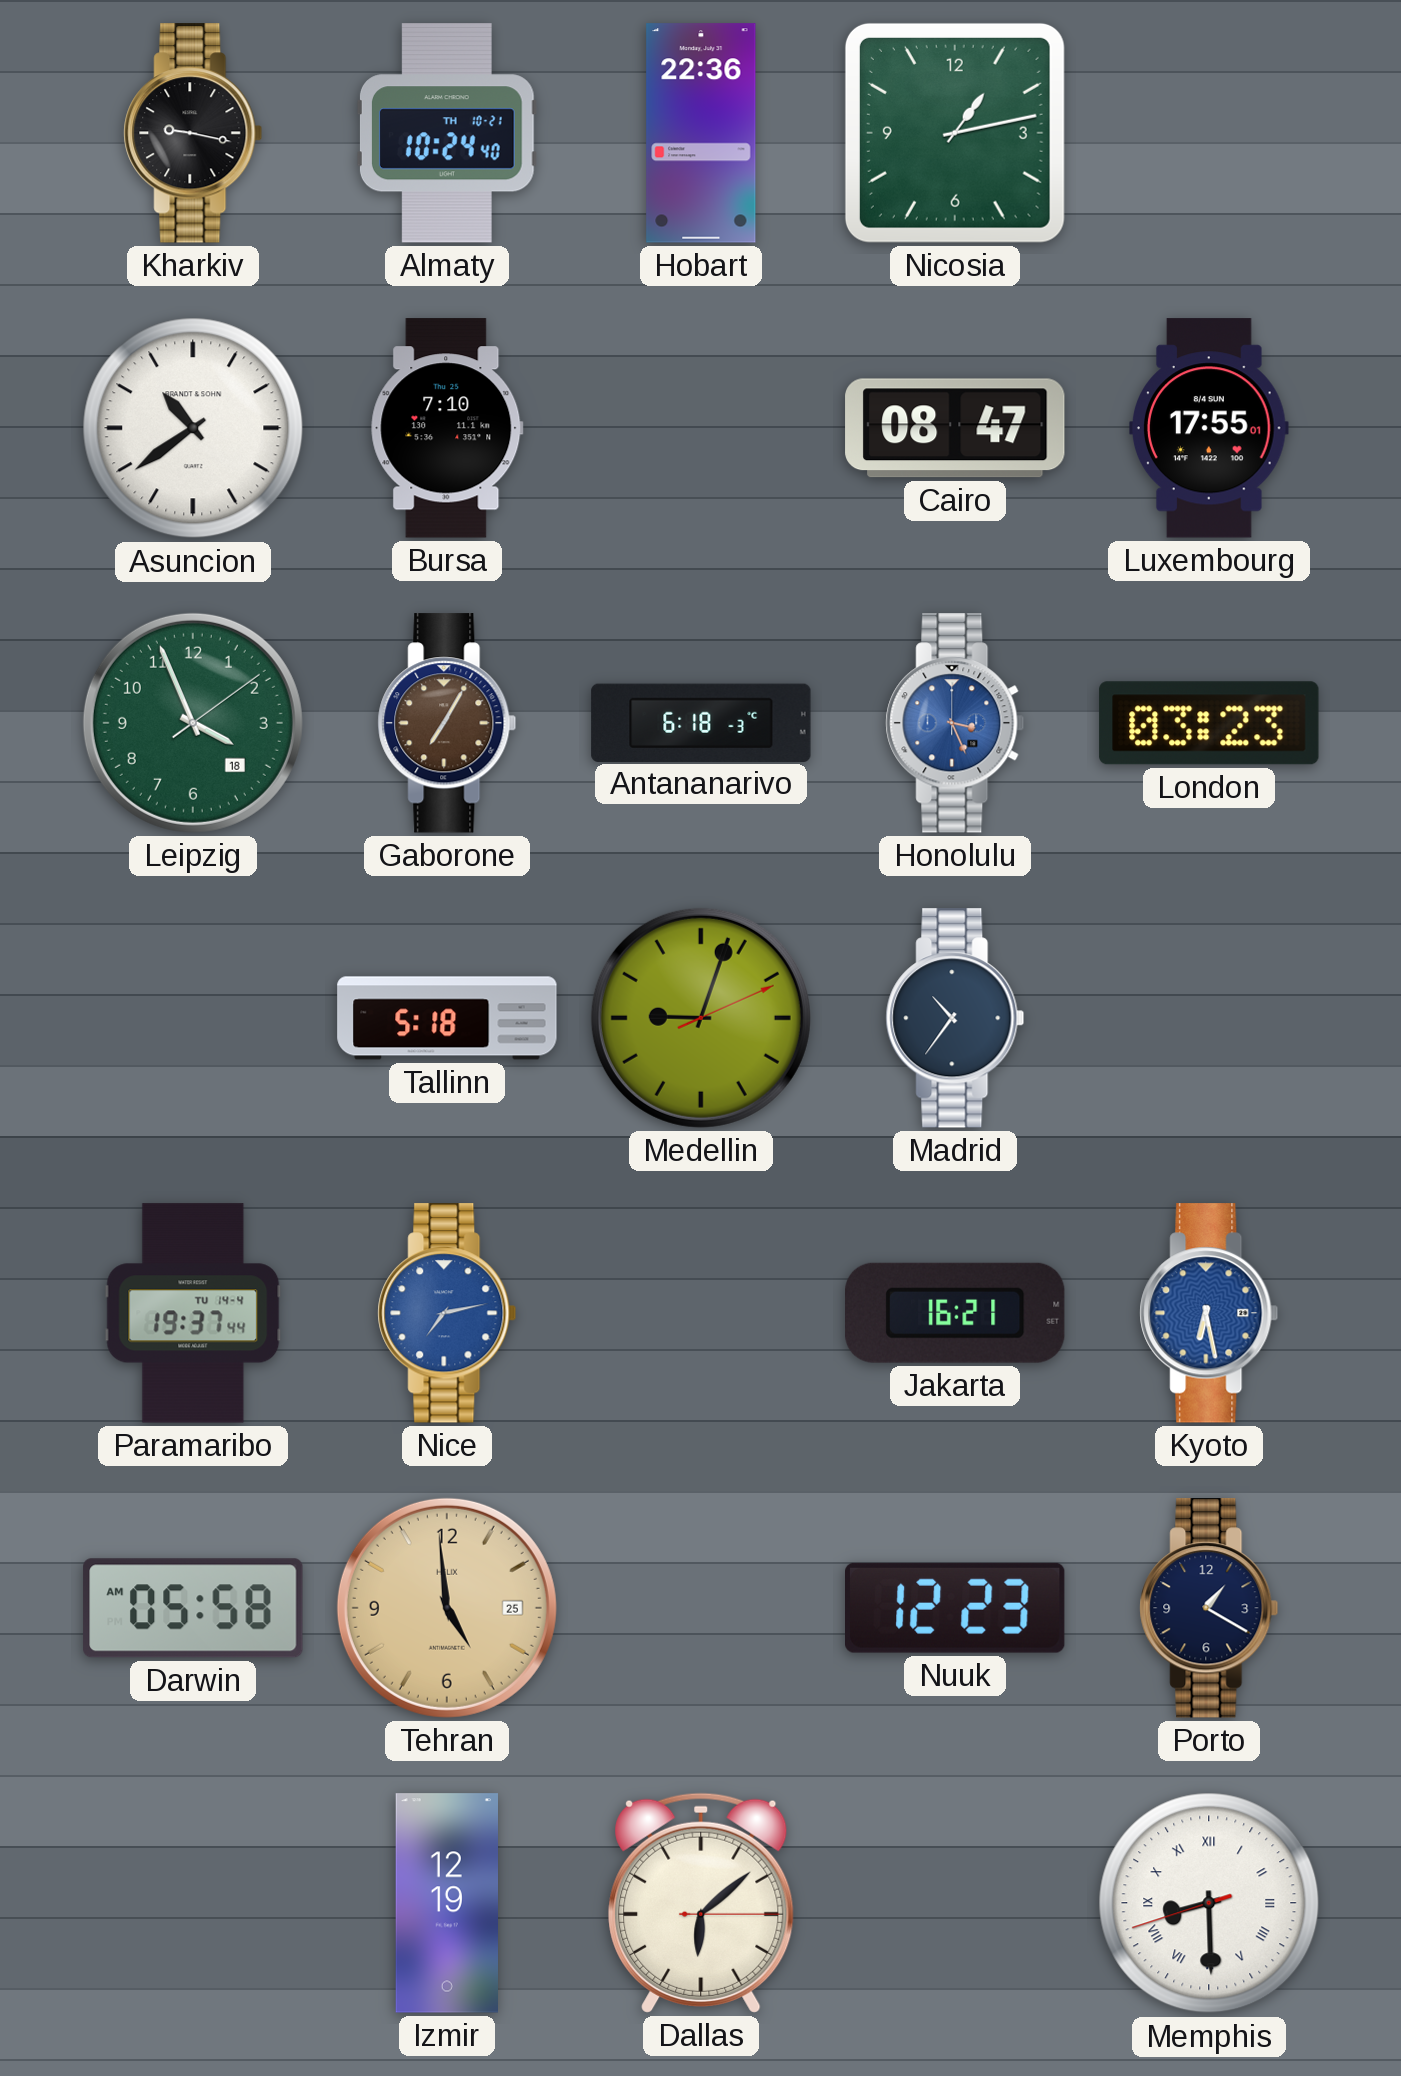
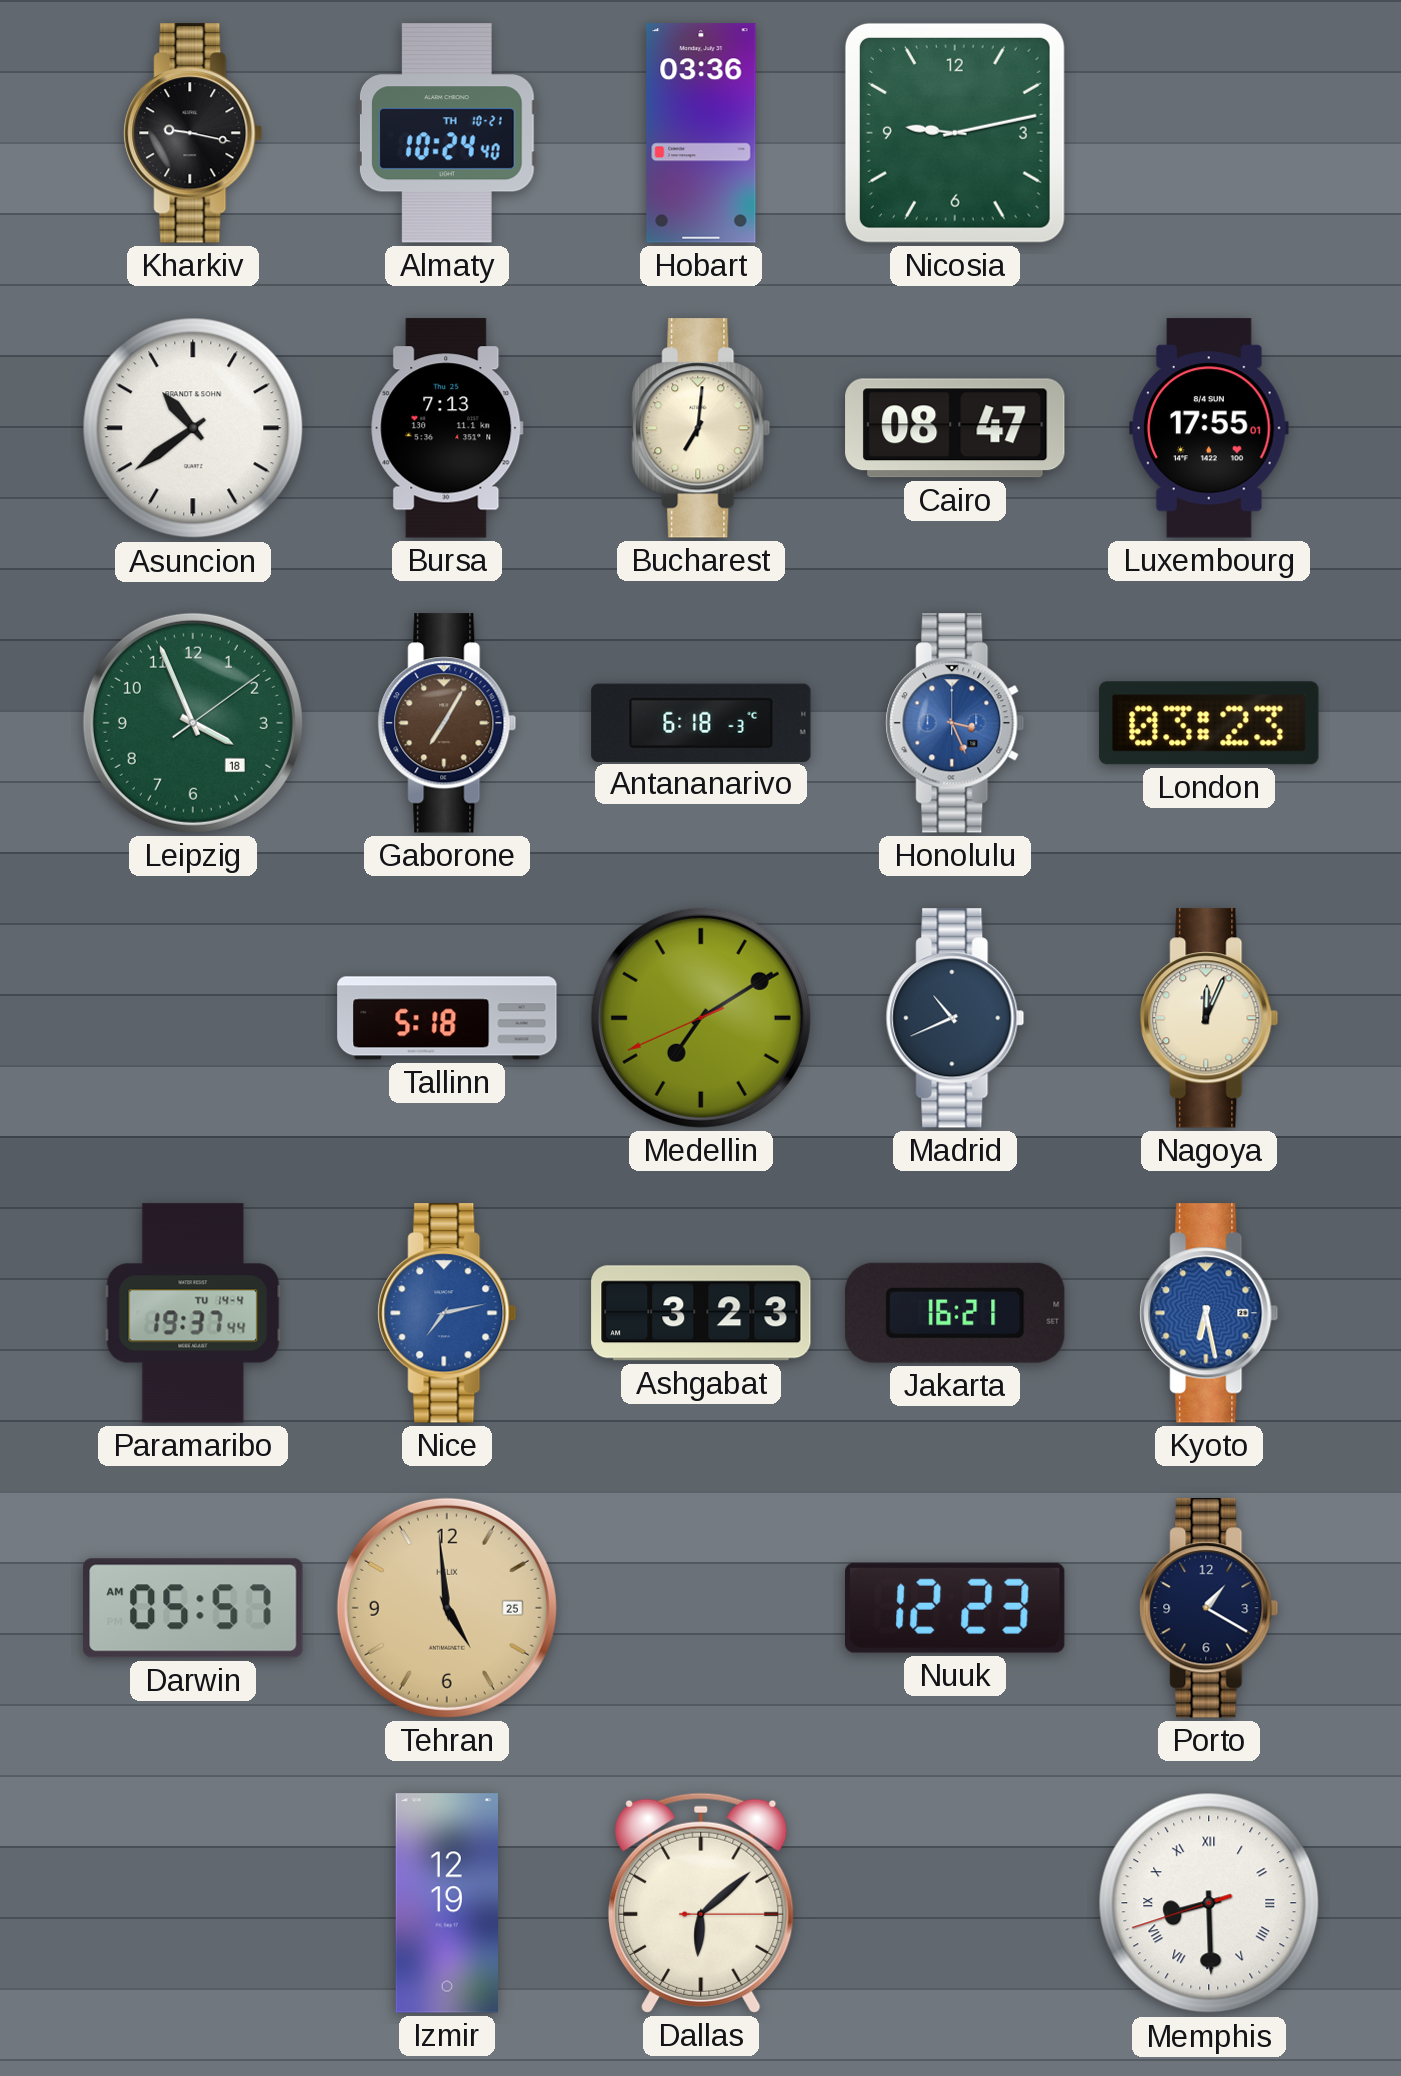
Hobart: 22:36 -> 03:36
Nicosia: 1:13 -> 9:13
Bursa: 7:10 -> 7:13
Bucharest: none -> 7:01
Medellin: 9:03 -> 7:09
Madrid: 10:36 -> 10:41
Nagoya: none -> 12:04
Ashgabat: none -> 3:23
Darwin: 05:58 -> 05:57
